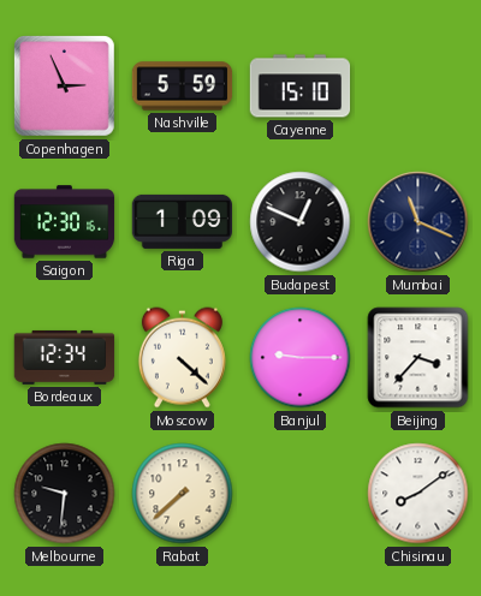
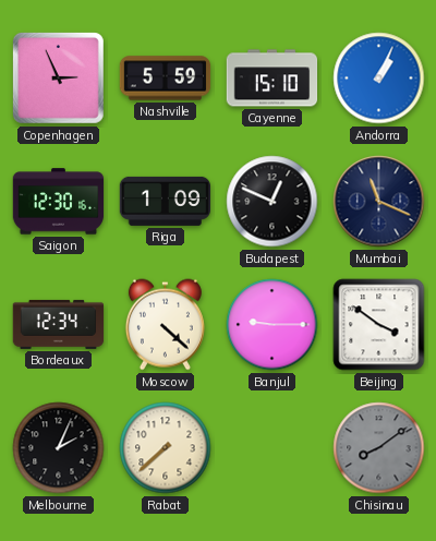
Andorra: none -> 1:04
Beijing: 3:37 -> 3:51
Melbourne: 9:31 -> 2:04
Chisinau dial: white -> grey
